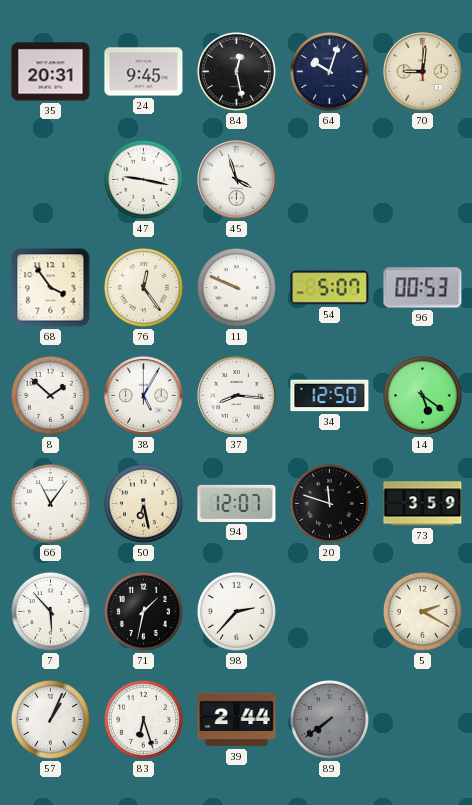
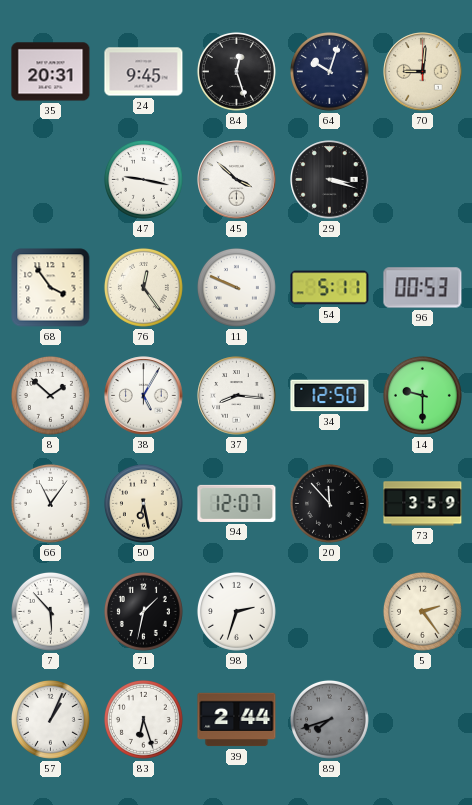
84: 12:28 -> 12:27
45: 3:57 -> 3:52
29: none -> 3:18
54: 5:07 -> 5:11
14: 5:21 -> 9:30
20: 11:48 -> 11:53
98: 2:37 -> 2:33
5: 2:20 -> 2:24
89: 7:39 -> 7:42
